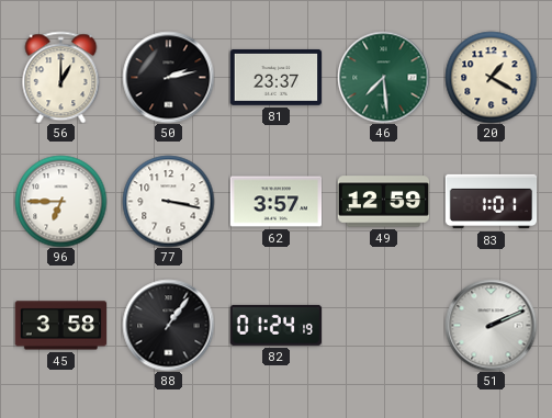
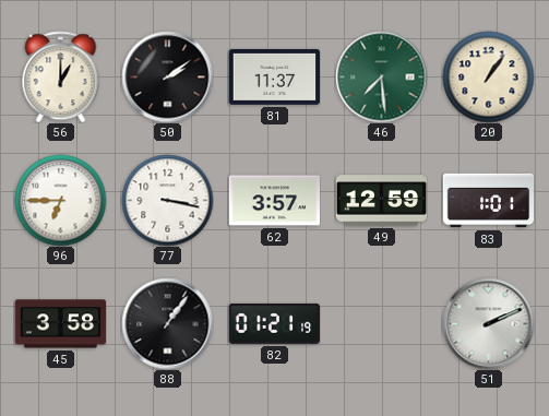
50: 2:13 -> 2:09
81: 23:37 -> 11:37
20: 1:20 -> 1:06
82: 01:24 -> 01:21
